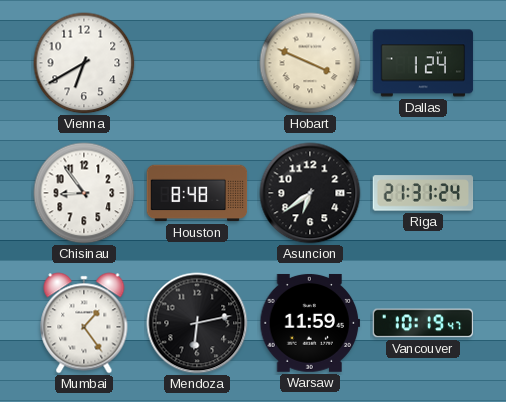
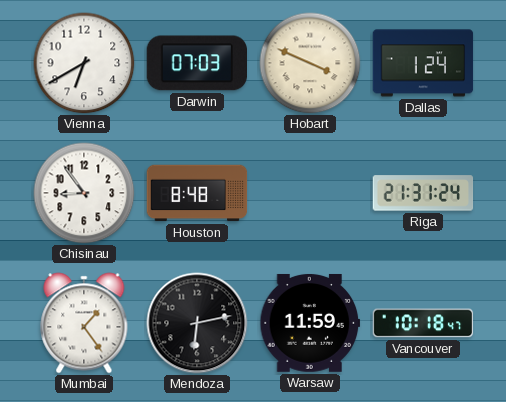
Darwin: none -> 07:03
Asuncion: 6:39 -> none
Vancouver: 10:19 -> 10:18
